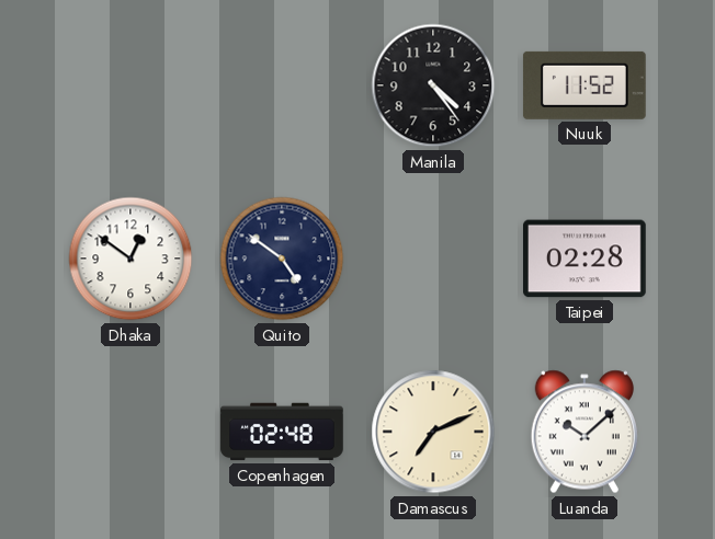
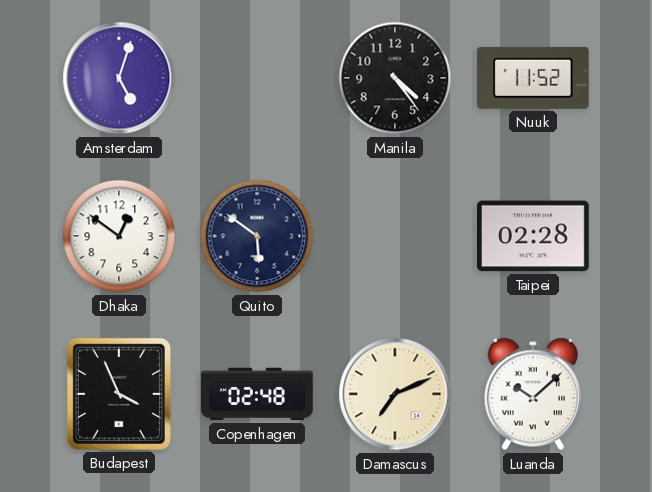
Amsterdam: none -> 5:03
Quito: 4:51 -> 5:51
Budapest: none -> 3:56
